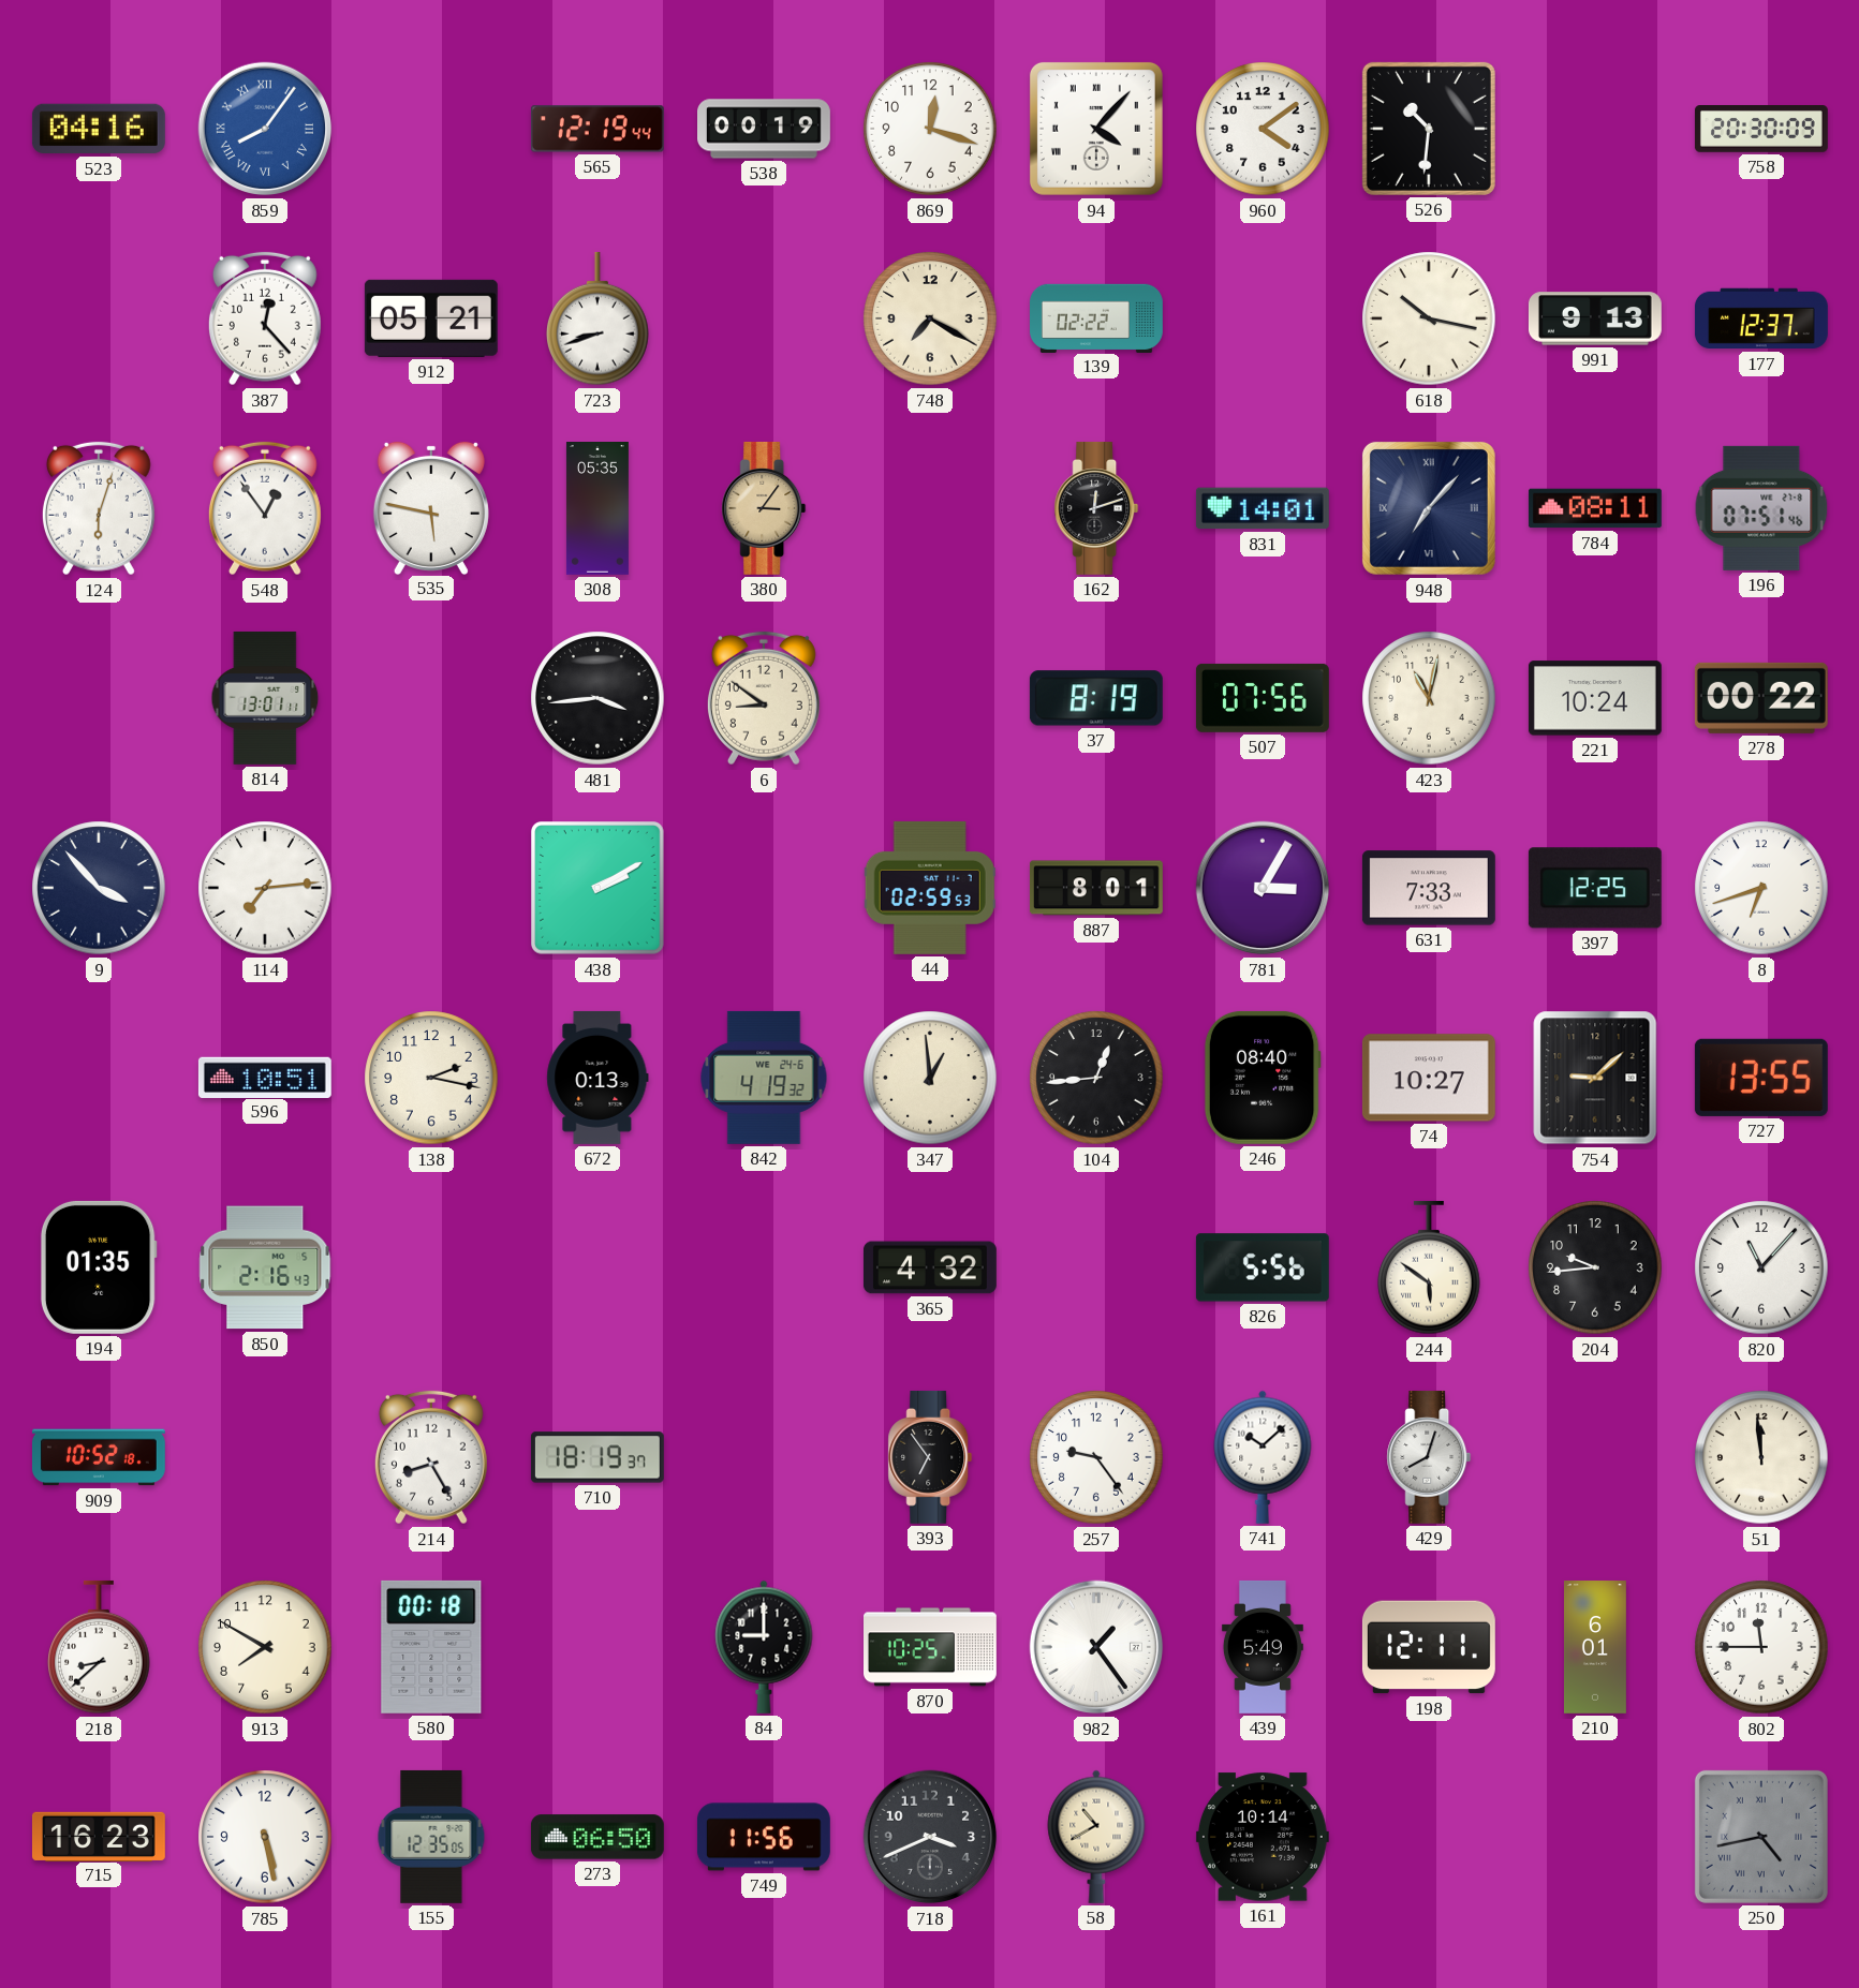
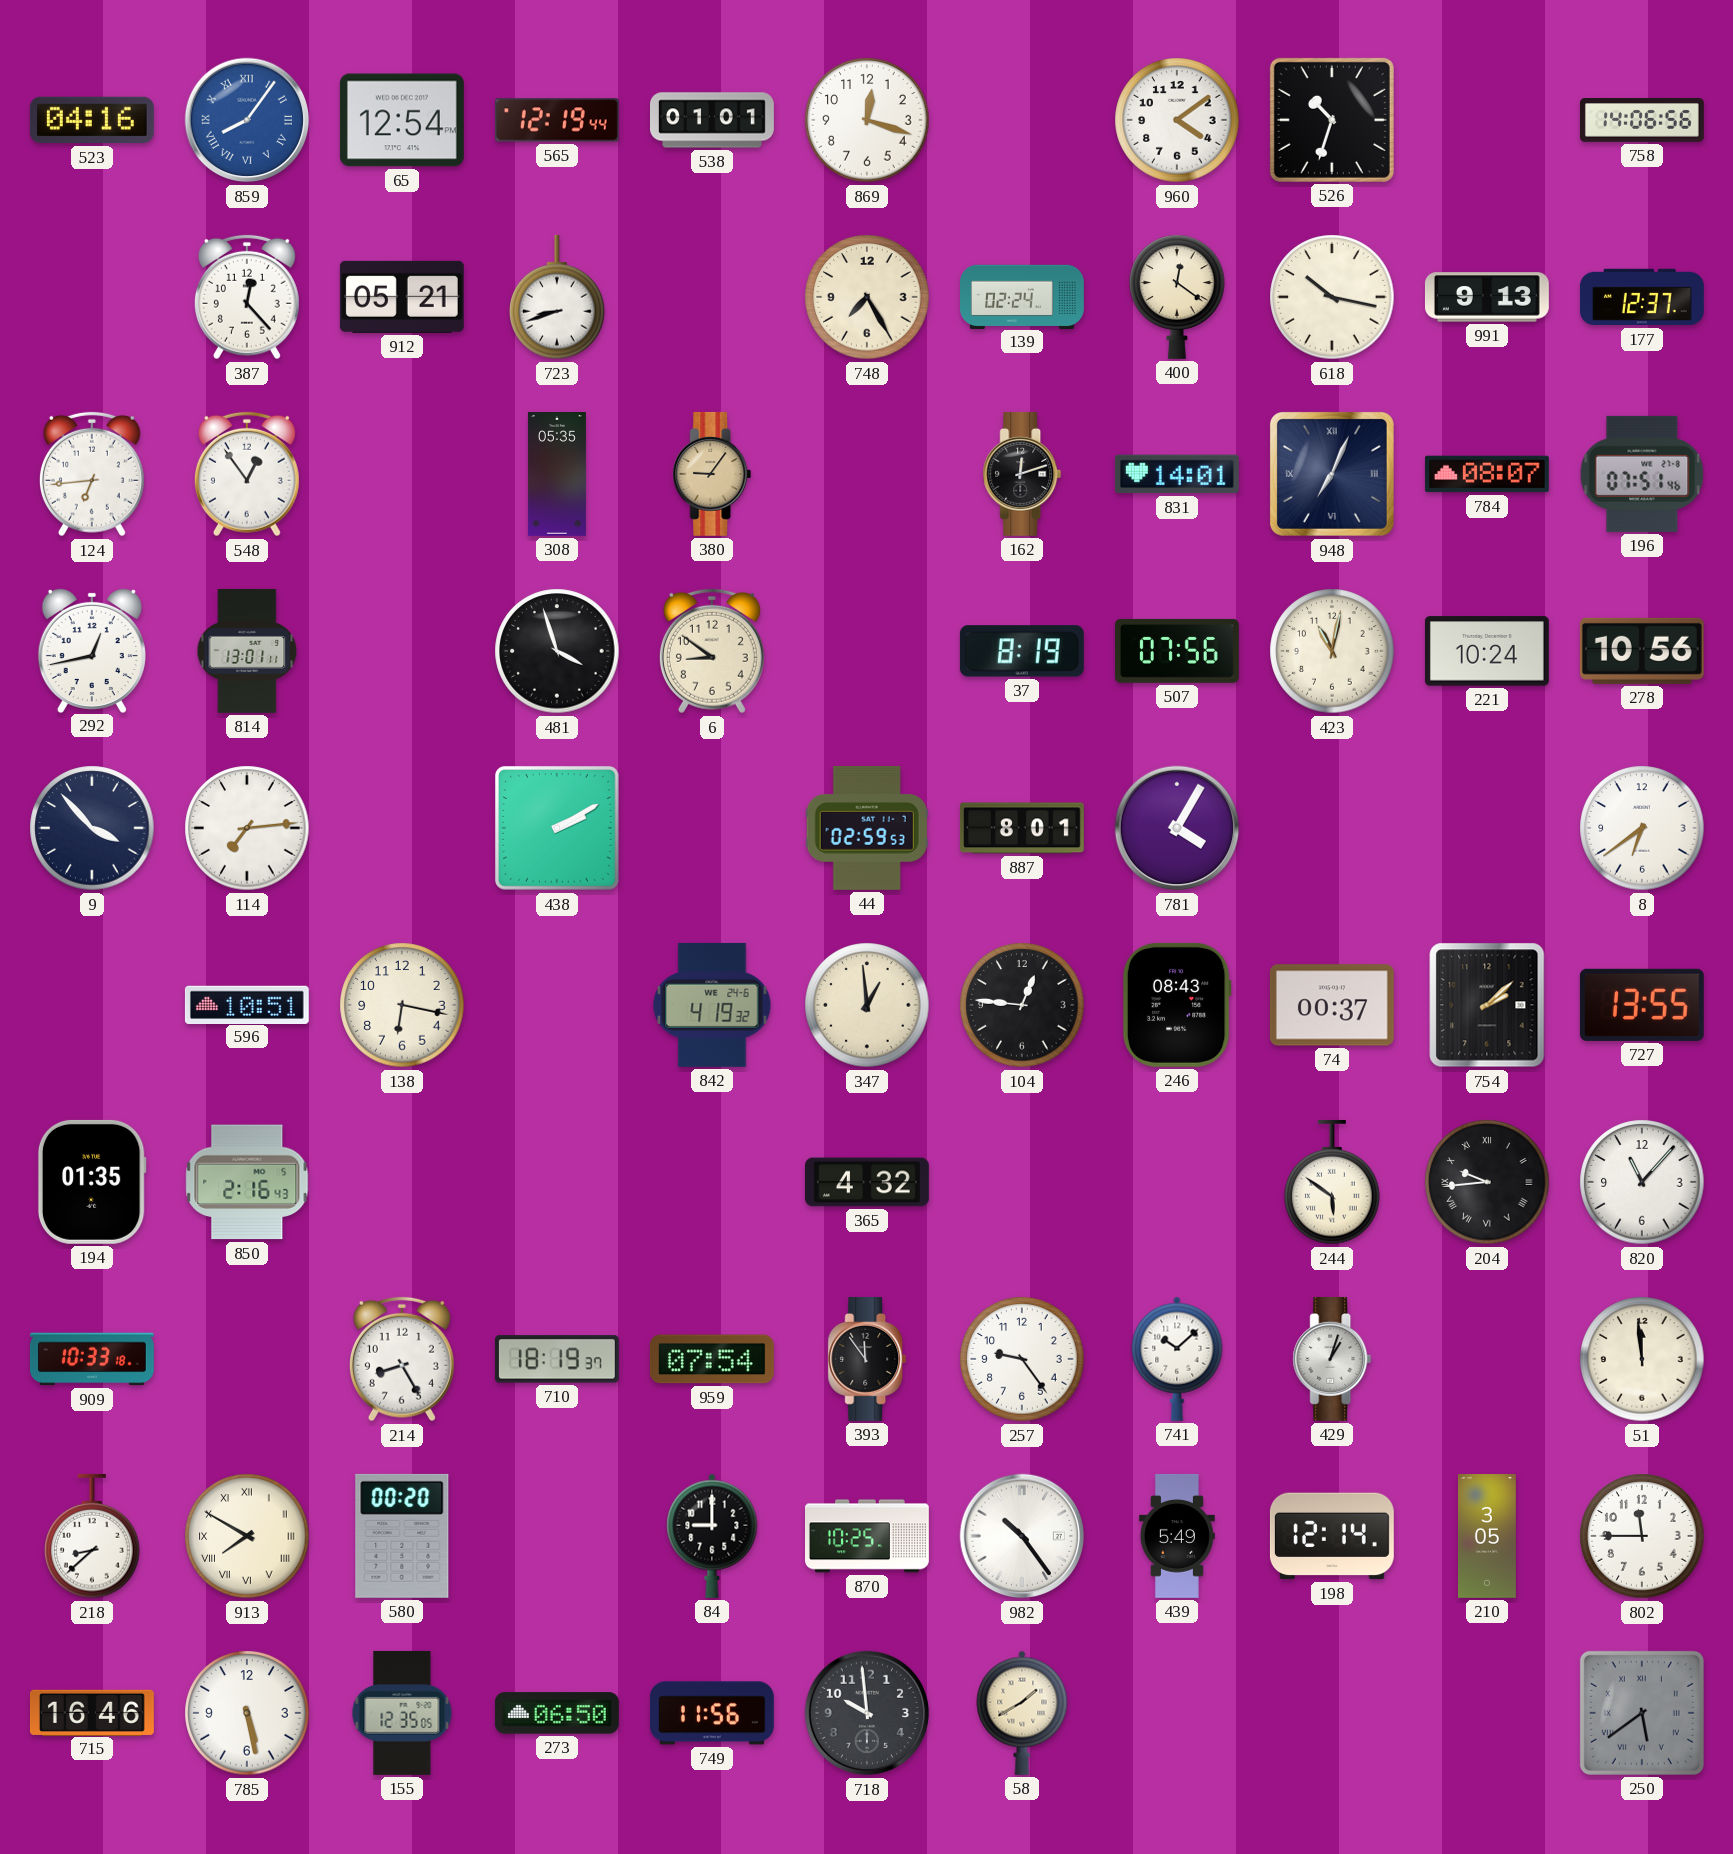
65: none -> 12:54
538: 00:19 -> 01:01
94: 4:07 -> none
526: 10:31 -> 10:33
758: 20:30 -> 14:06
748: 7:20 -> 7:25
139: 02:22 -> 02:24
400: none -> 12:21
124: 6:03 -> 6:44
535: 5:47 -> none
380: 3:06 -> 9:06
948: 7:07 -> 7:04
784: 08:11 -> 08:07
292: none -> 12:43
481: 3:44 -> 3:57
278: 00:22 -> 10:56
781: 3:05 -> 4:05
631: 7:33 -> none
397: 12:25 -> none
8: 6:42 -> 6:39
138: 2:17 -> 6:17
672: 0:13 -> none
104: 12:44 -> 12:46
246: 08:40 -> 08:43
74: 10:27 -> 00:37
754: 9:08 -> 2:08
826: 5:56 -> none
204 numerals: Arabic -> Roman
909: 10:52 -> 10:33
959: none -> 07:54
393: 6:54 -> 11:54
429: 8:03 -> 1:03
913 numerals: Arabic -> Roman
580: 00:18 -> 00:20
982: 1:24 -> 10:24
198: 12:11 -> 12:14
210: 6:01 -> 3:05
715: 16:23 -> 16:46
718: 3:41 -> 9:59
58: 10:40 -> 1:40
161: 10:14 -> none
250: 4:43 -> 5:39
